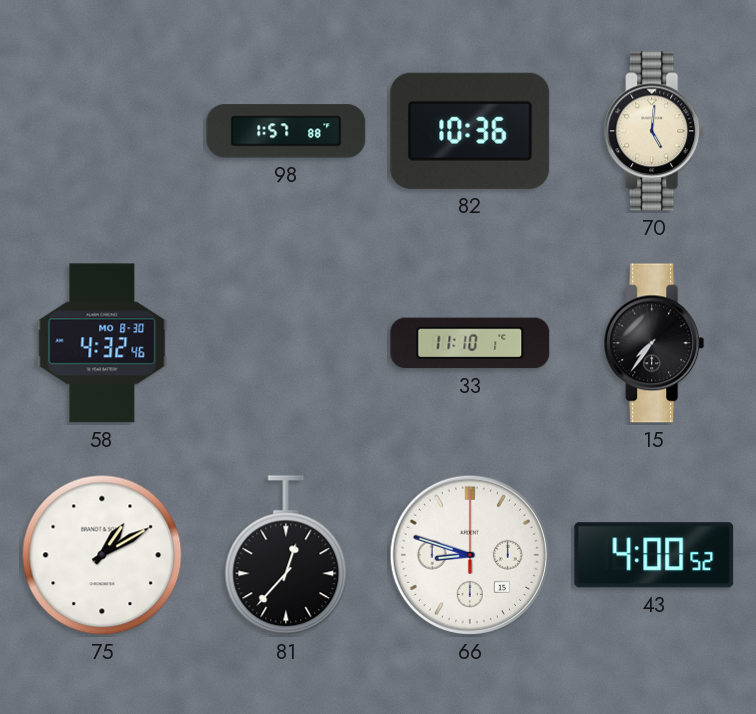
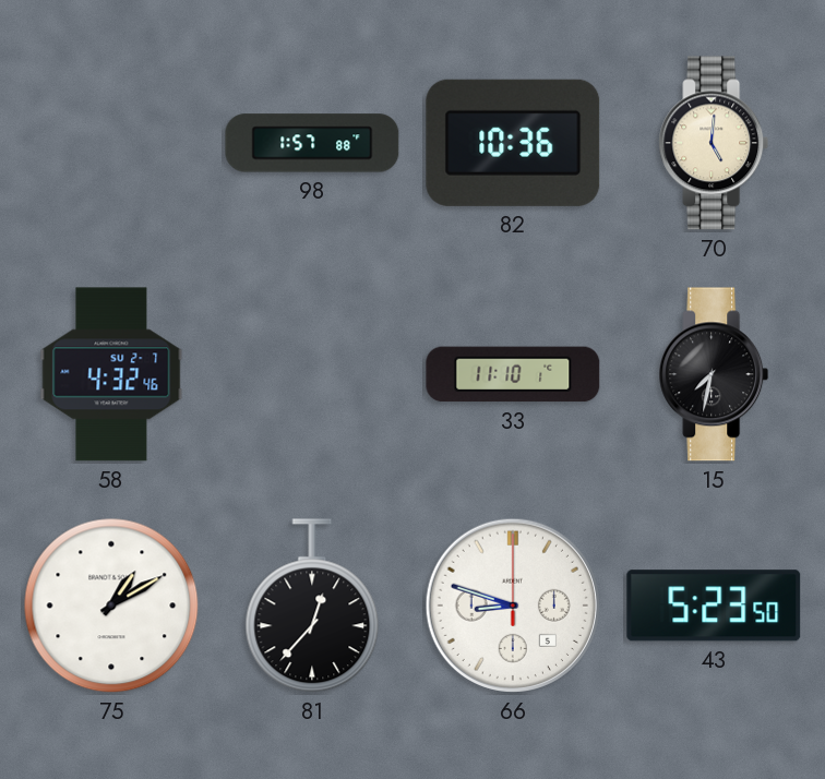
58 date: MO 8-30 -> SU 2-7
15: 7:36 -> 7:32
66 date: 15 -> 5
43: 4:00 -> 5:23
